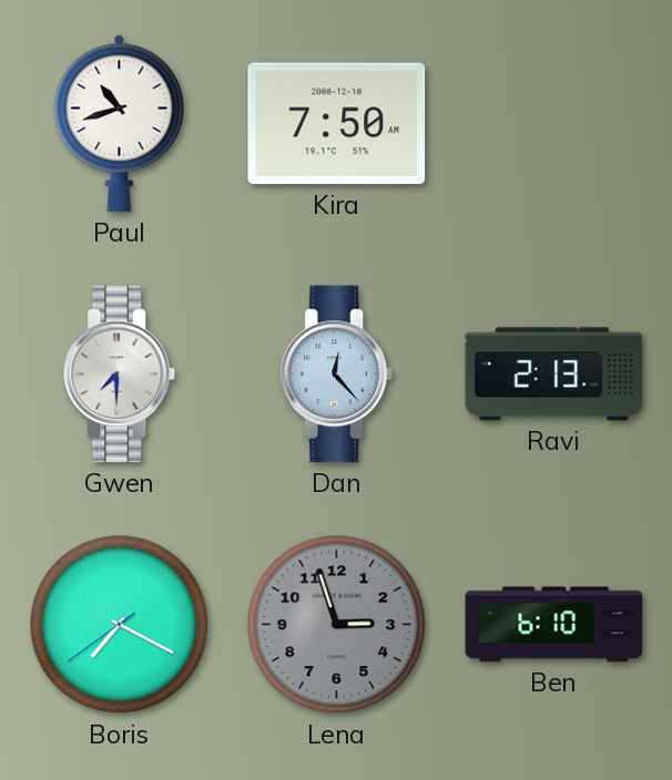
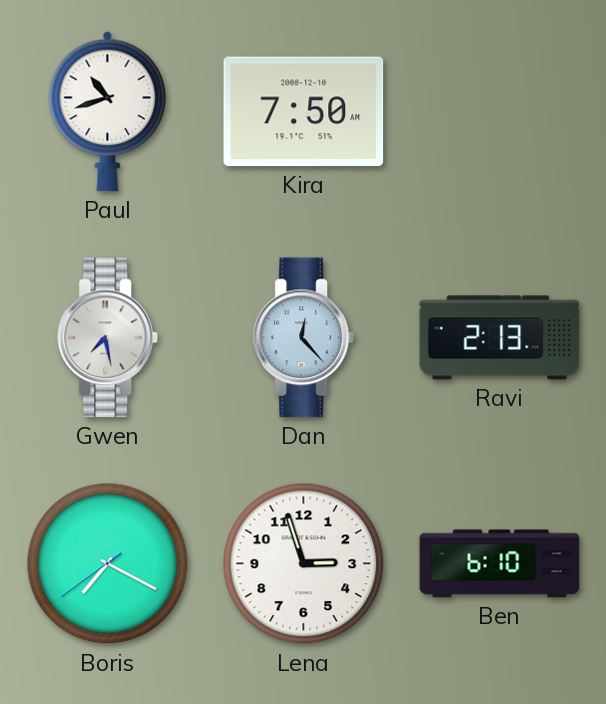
Gwen: 7:30 -> 7:28
Lena dial: grey -> white
